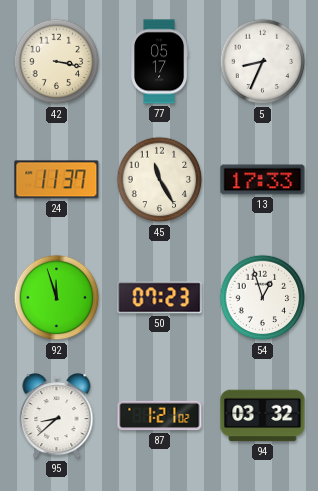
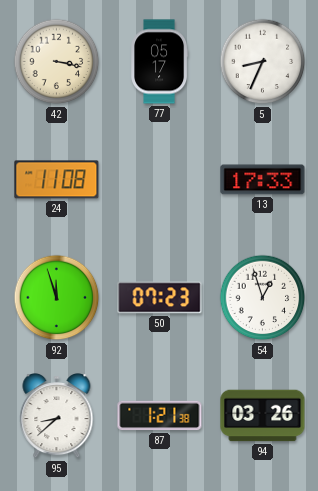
24: 11:37 -> 11:08
45: 11:25 -> none
87: 1:21:02 -> 1:21:38
94: 03:32 -> 03:26
